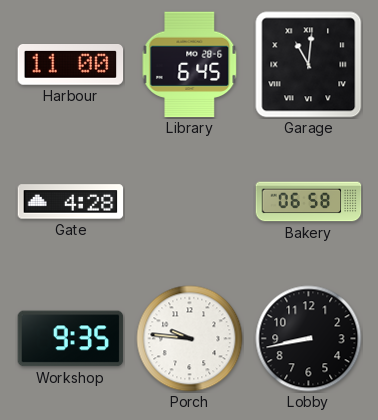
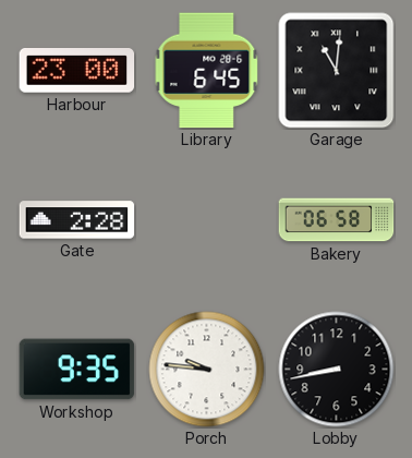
Harbour: 11:00 -> 23:00
Gate: 4:28 -> 2:28
